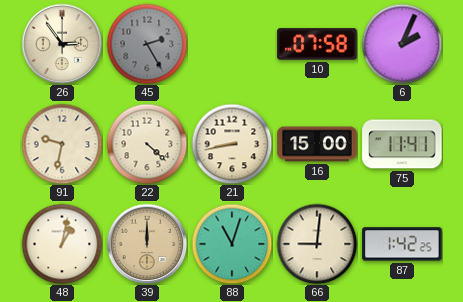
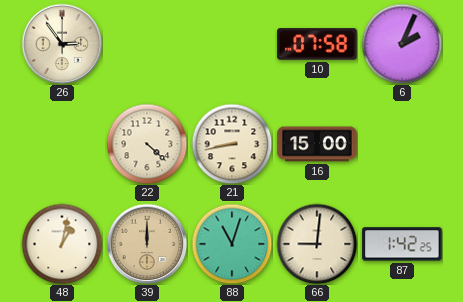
45: 2:25 -> none
91: 9:32 -> none
75: 11:41 -> none
